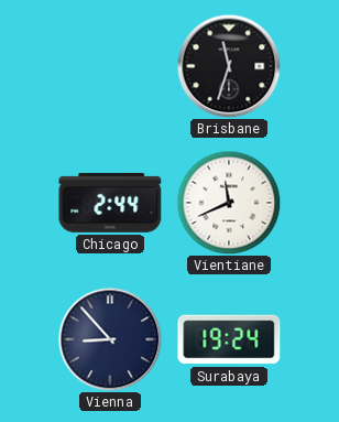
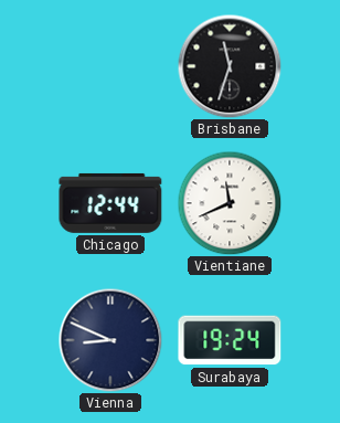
Chicago: 2:44 -> 12:44
Vienna: 8:53 -> 8:49
